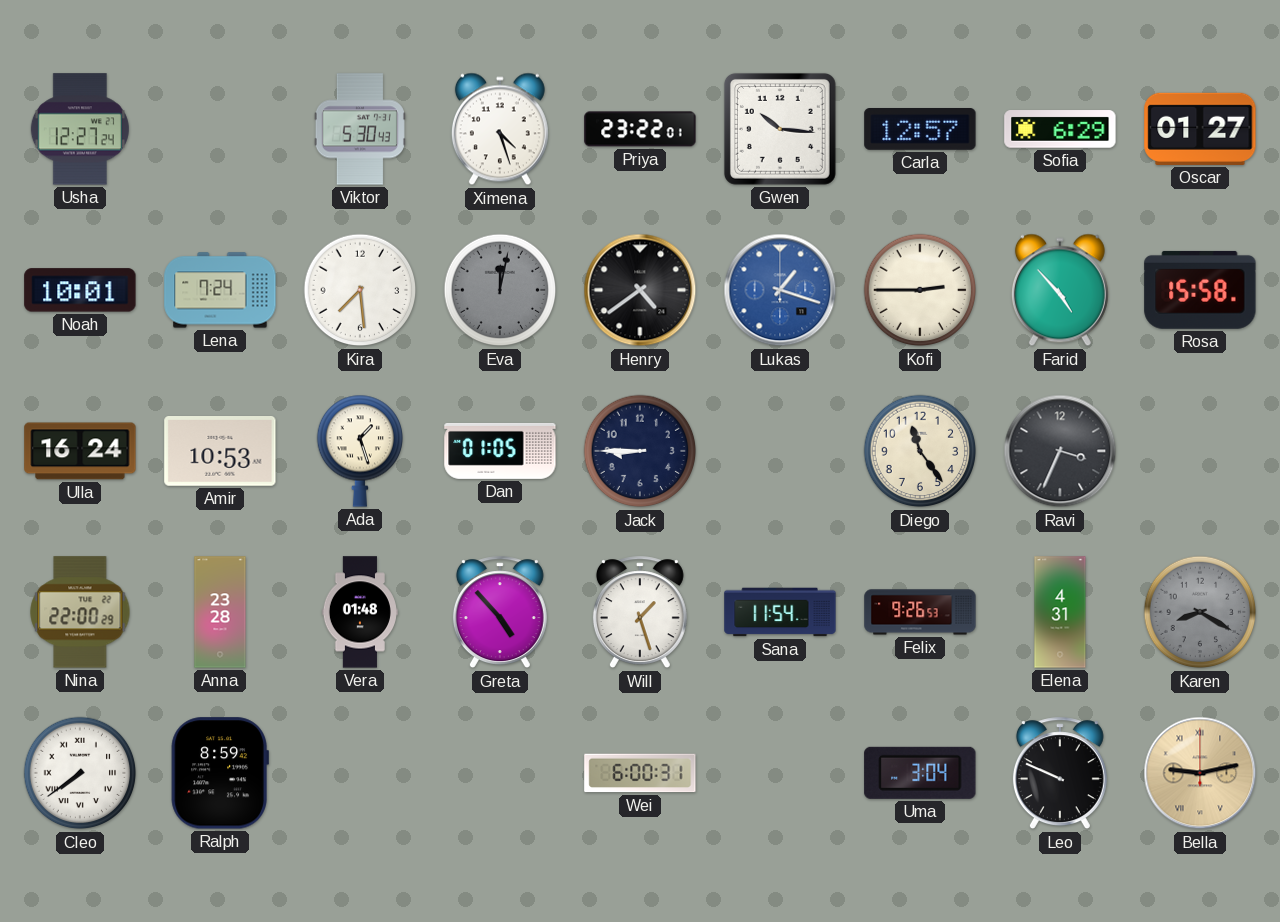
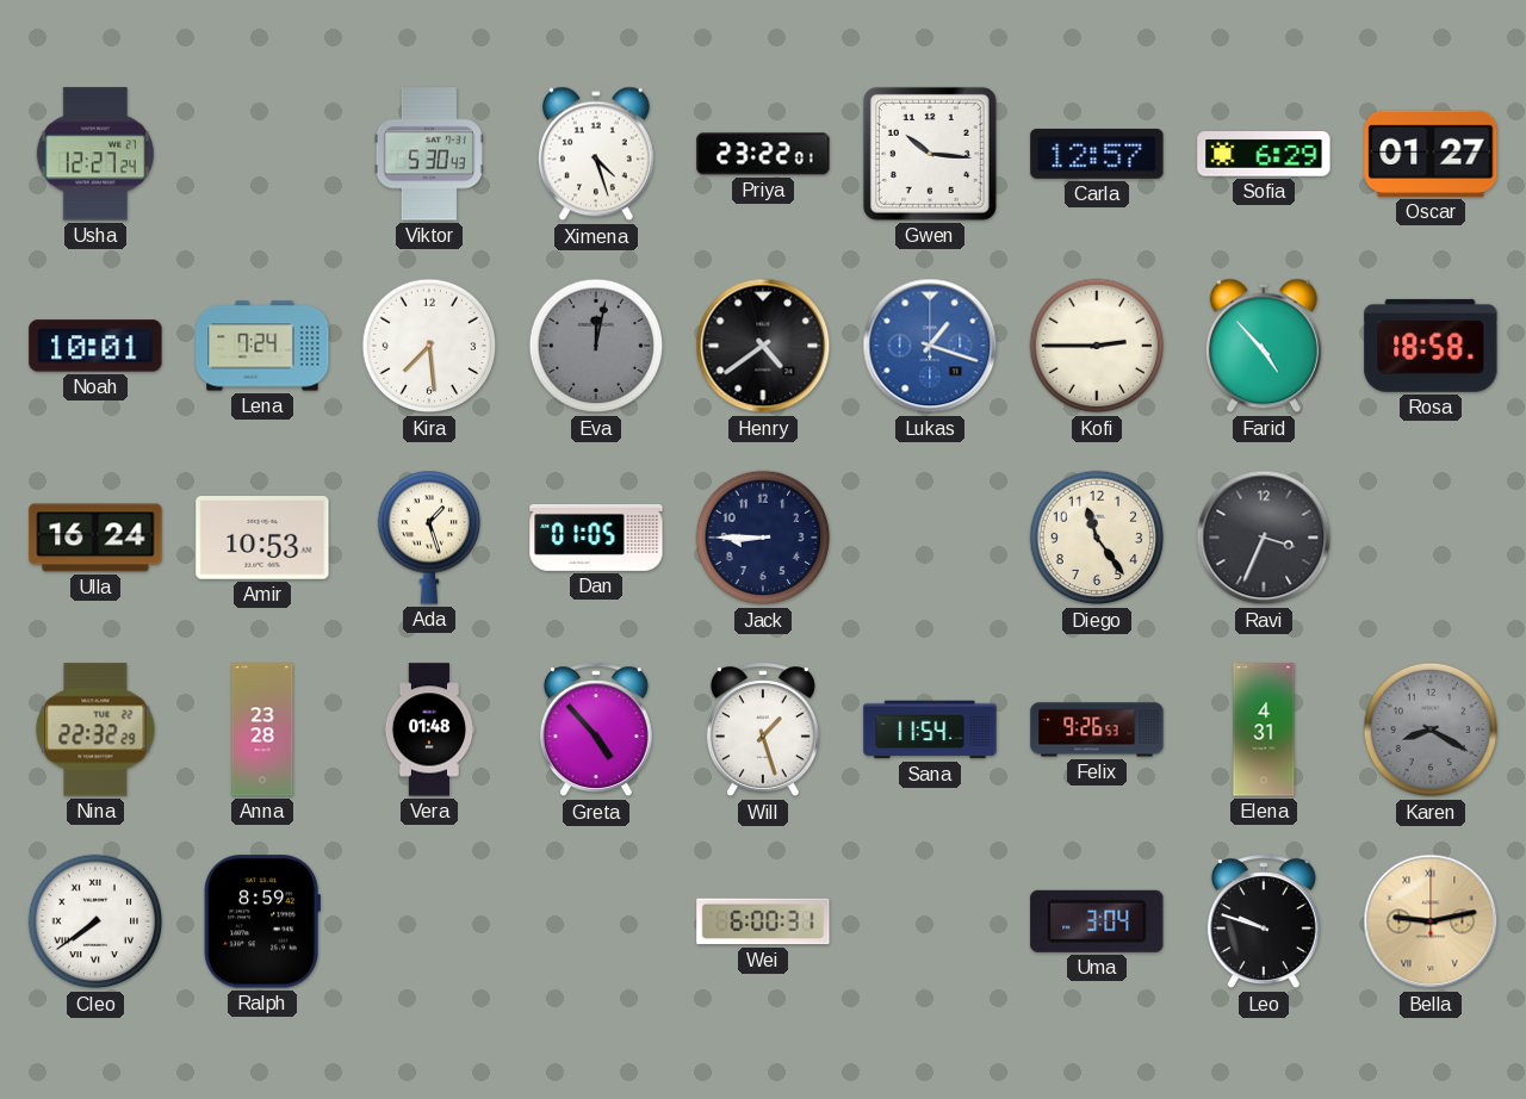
Rosa: 15:58 -> 18:58
Nina: 22:00 -> 22:32
Leo: 9:49 -> 9:48
